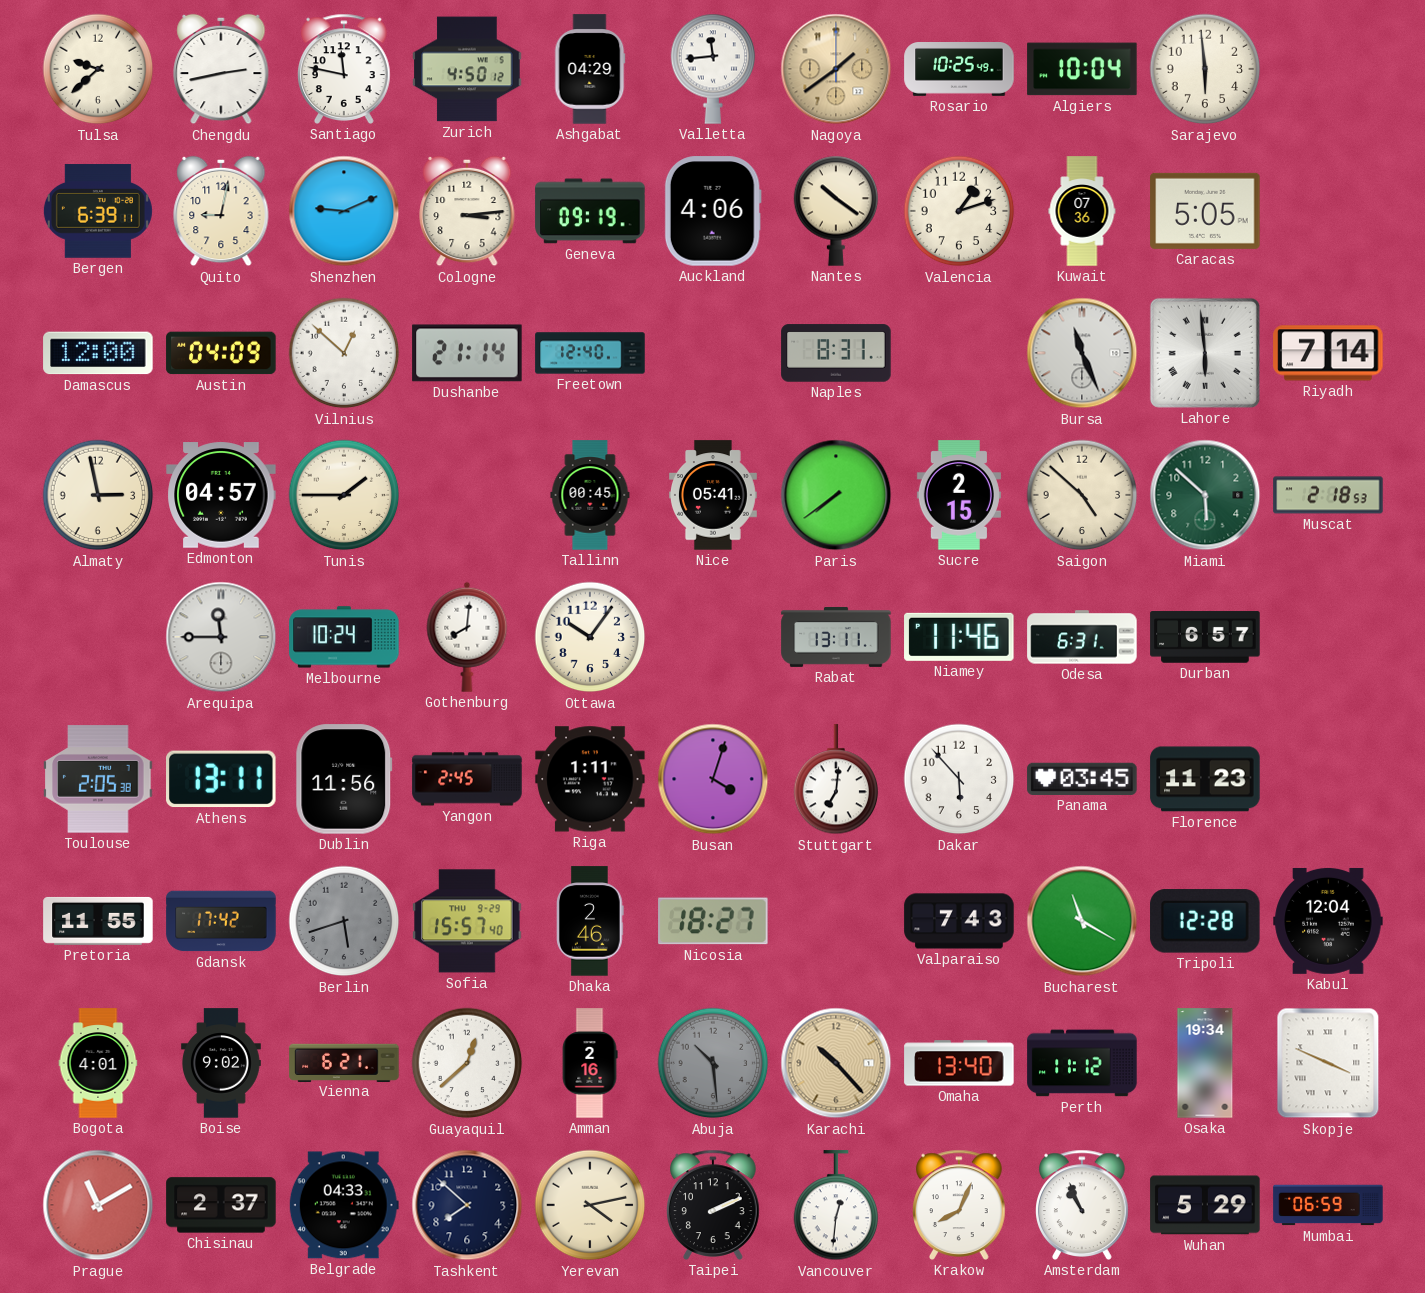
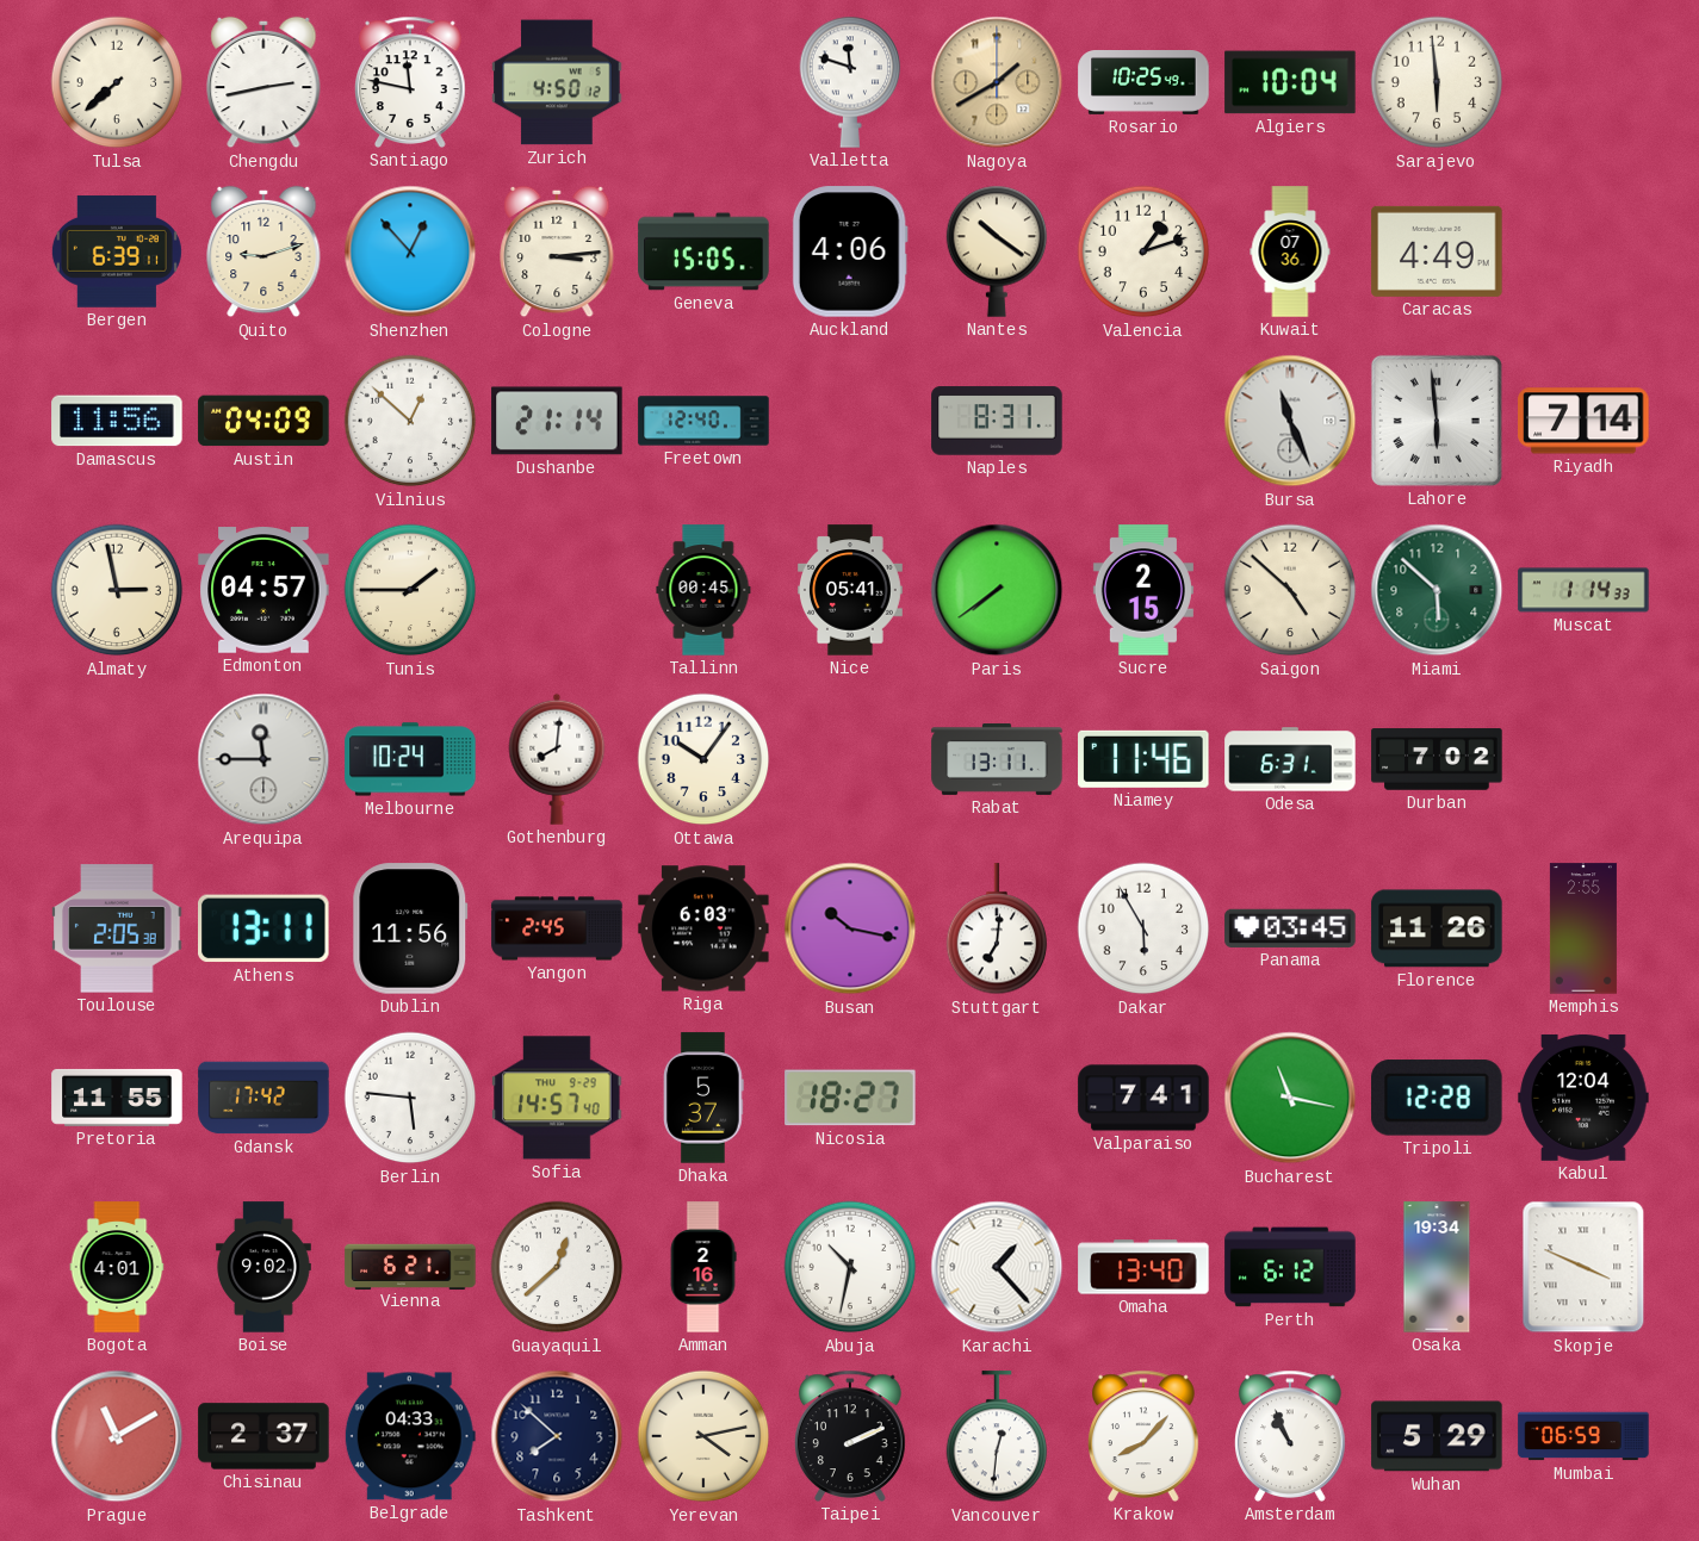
Tulsa: 9:38 -> 7:38
Ashgabat: 04:29 -> none
Valletta: 11:44 -> 11:48
Nagoya: 1:39 -> 1:40
Quito: 9:02 -> 9:12
Shenzhen: 9:11 -> 12:53
Geneva: 09:19 -> 15:05
Caracas: 5:05 -> 4:49
Damascus: 12:00 -> 11:56
Muscat: 2:18 -> 1:14
Durban: 6:57 -> 7:02
Riga: 1:11 -> 6:03
Busan: 4:03 -> 10:17
Dakar: 5:53 -> 5:55
Florence: 11:23 -> 11:26
Memphis: none -> 2:55
Berlin: 5:42 -> 5:46
Berlin dial: grey -> white
Sofia: 15:57 -> 14:57
Dhaka: 2:46 -> 5:37
Valparaiso: 7:43 -> 7:41
Bucharest: 11:20 -> 11:17
Abuja: 10:29 -> 10:32
Abuja dial: grey -> white
Karachi: 10:23 -> 1:23
Karachi dial: champagne -> white
Perth: 11:12 -> 6:12
Krakow: 8:04 -> 8:07
